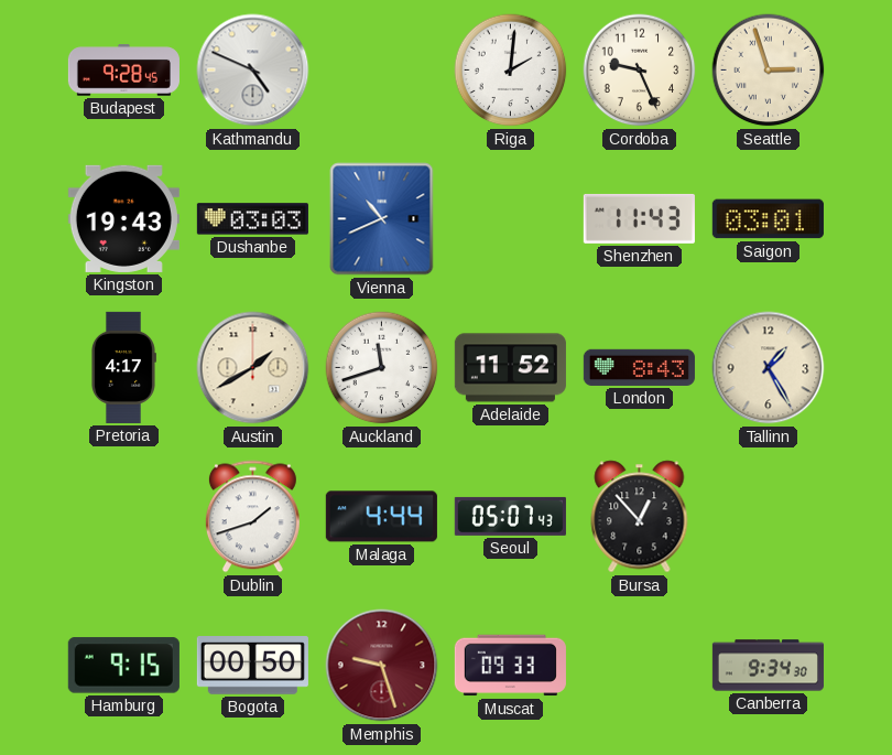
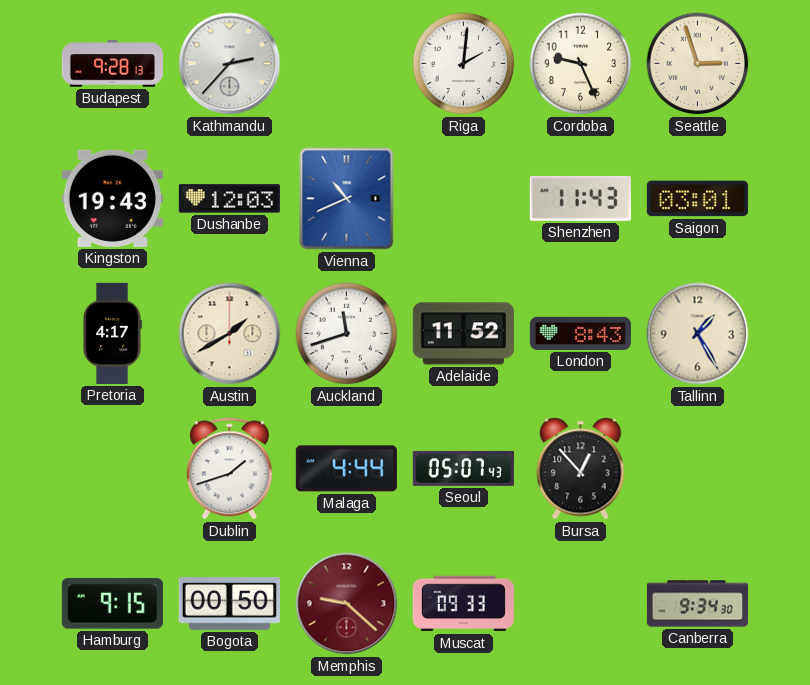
Budapest: 9:28:45 -> 9:28:13
Kathmandu: 4:49 -> 2:37
Dushanbe: 03:03 -> 12:03
Memphis: 9:27 -> 9:22
